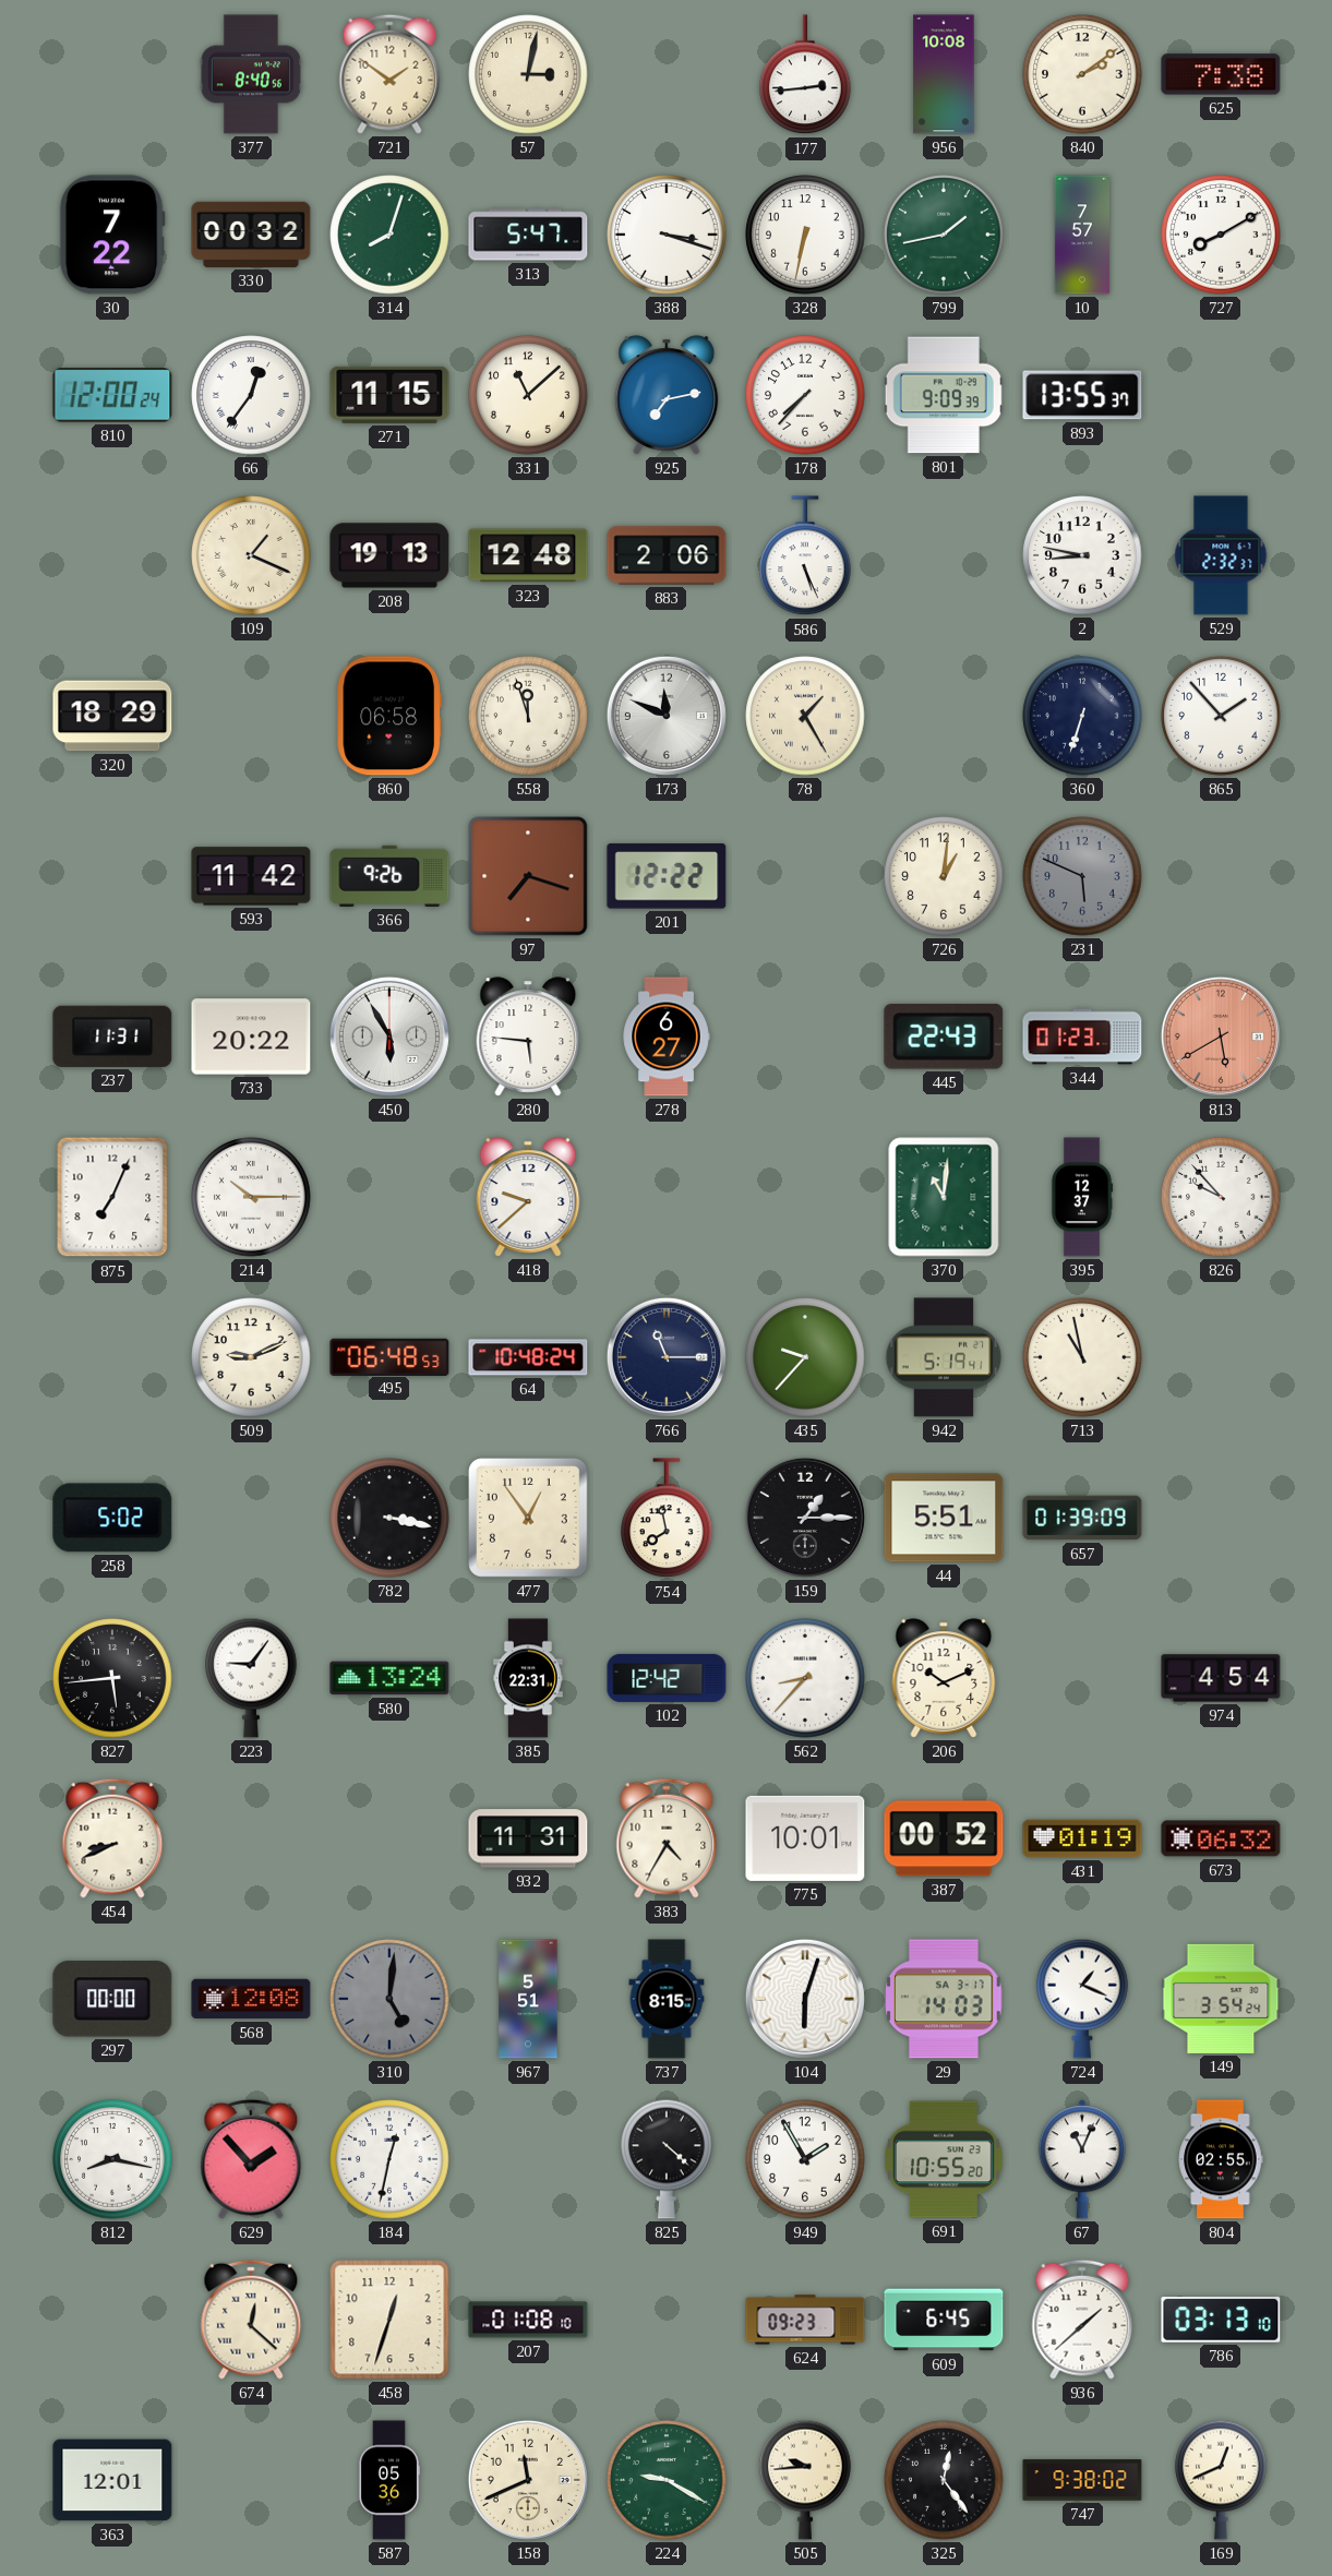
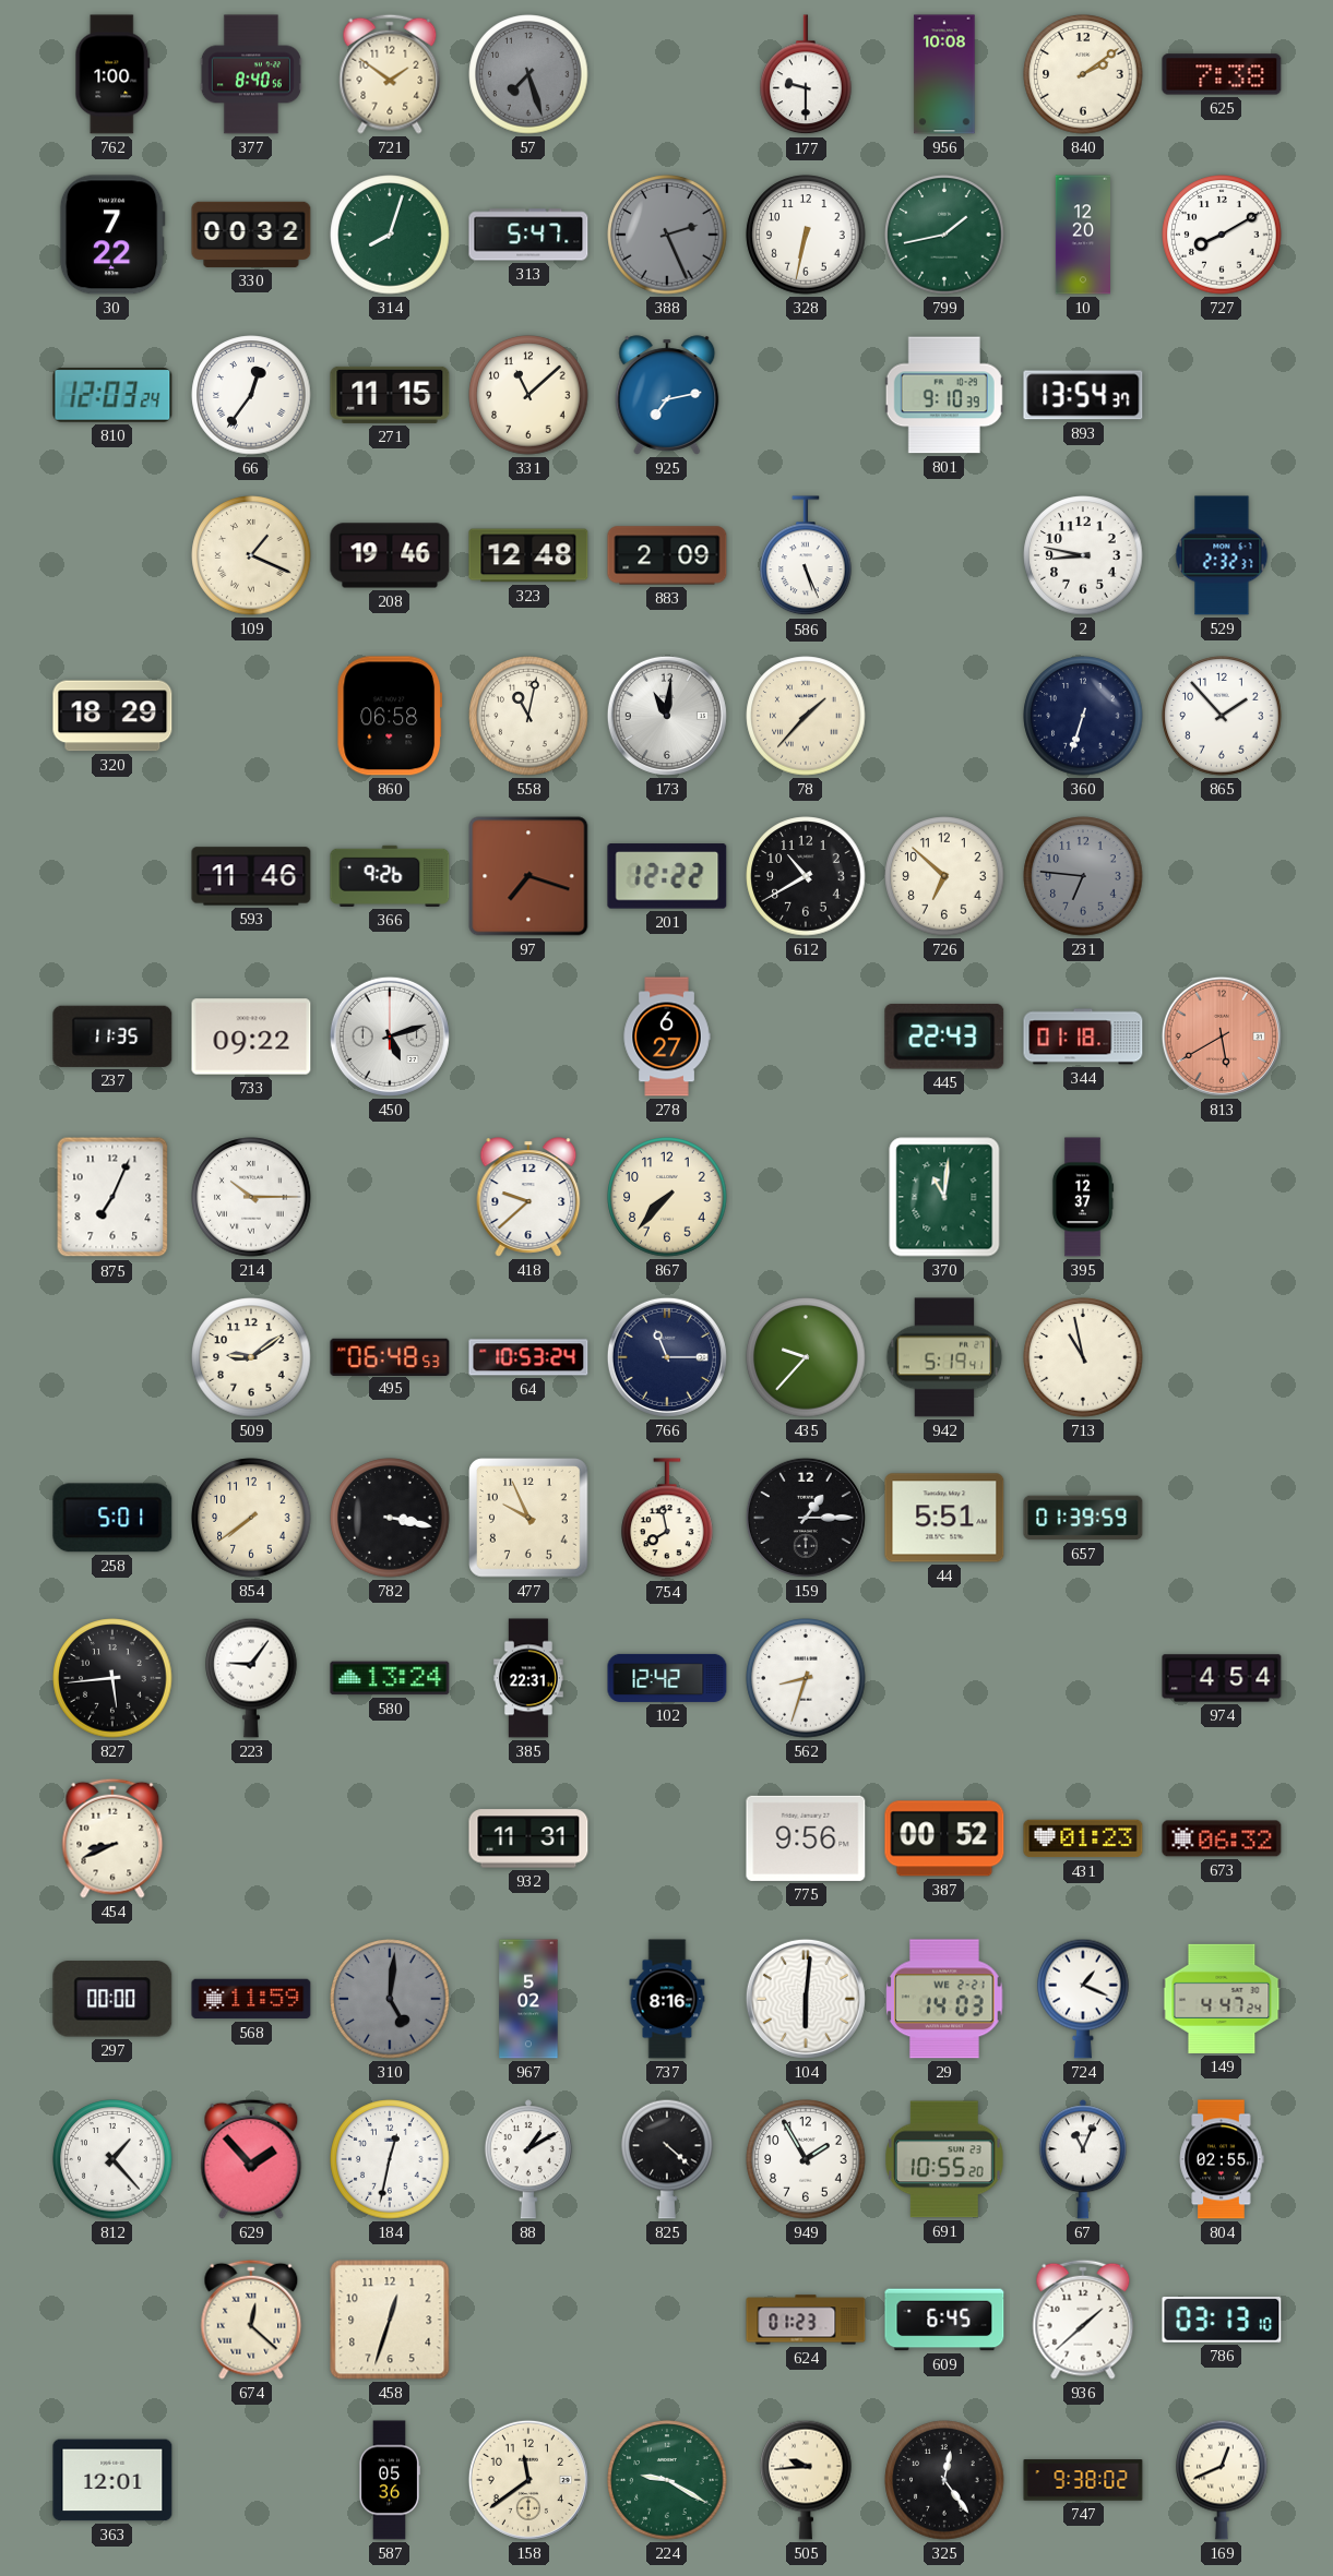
762: none -> 1:00
57: 3:02 -> 7:27
57 dial: cream -> grey
177: 2:44 -> 9:30
388: 3:18 -> 2:26
388 dial: white -> grey
10: 7:57 -> 12:20
810: 12:00 -> 12:03
178: 7:37 -> none
801: 9:09 -> 9:10
893: 13:55 -> 13:54
208: 19:13 -> 19:46
883: 2:06 -> 2:09
558: 11:57 -> 11:02
173: 11:49 -> 11:01
78: 1:25 -> 1:37
593: 11:42 -> 11:46
612: none -> 10:40
726: 1:01 -> 6:52
231: 5:49 -> 6:46
237: 11:31 -> 11:35
733: 20:22 -> 09:22
450: 5:55 -> 5:12
280: 5:46 -> none
344: 01:23 -> 01:18
867: none -> 7:37
826: 9:53 -> none
509: 9:11 -> 9:09
64: 10:48 -> 10:53
258: 5:02 -> 5:01
854: none -> 7:39
477: 12:54 -> 9:56
657: 01:39:09 -> 01:39:59
562: 8:37 -> 8:33
206: 10:11 -> none
383: 4:35 -> none
775: 10:01 -> 9:56
431: 01:19 -> 01:23
568: 12:08 -> 11:59
967: 5:51 -> 5:02
737: 8:15 -> 8:16
104: 6:03 -> 6:01
29 date: SA 3-17 -> WE 2-21
149: 3:54 -> 4:47
812: 8:17 -> 1:23
88: none -> 1:10
207: 01:08 -> none
624: 09:23 -> 01:23
158: 11:41 -> 11:39
